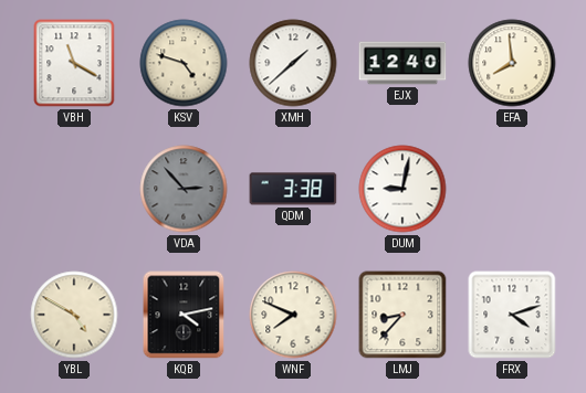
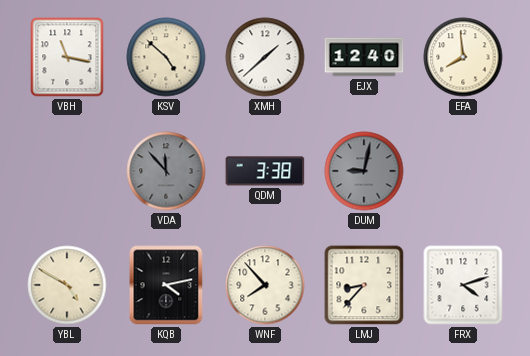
VBH: 11:20 -> 11:17
KSV: 4:48 -> 4:52
VDA: 2:53 -> 11:53
DUM dial: white -> grey
WNF: 7:49 -> 7:53
